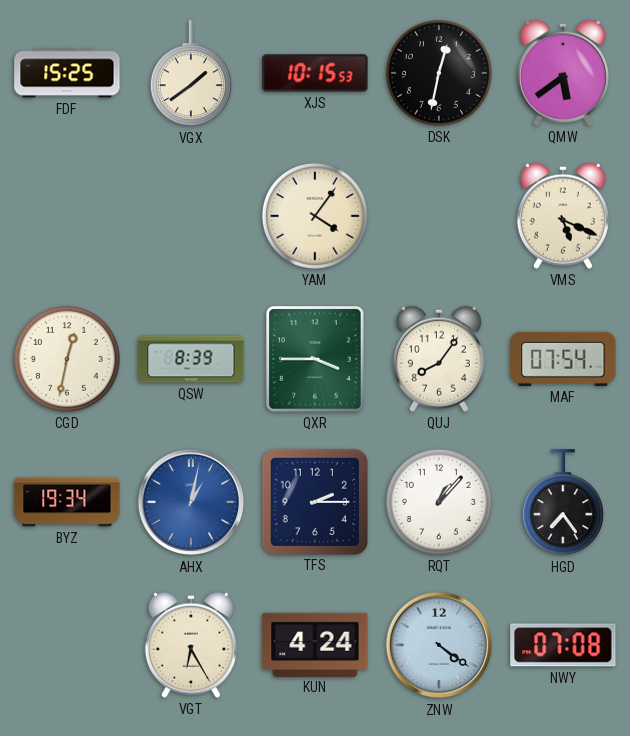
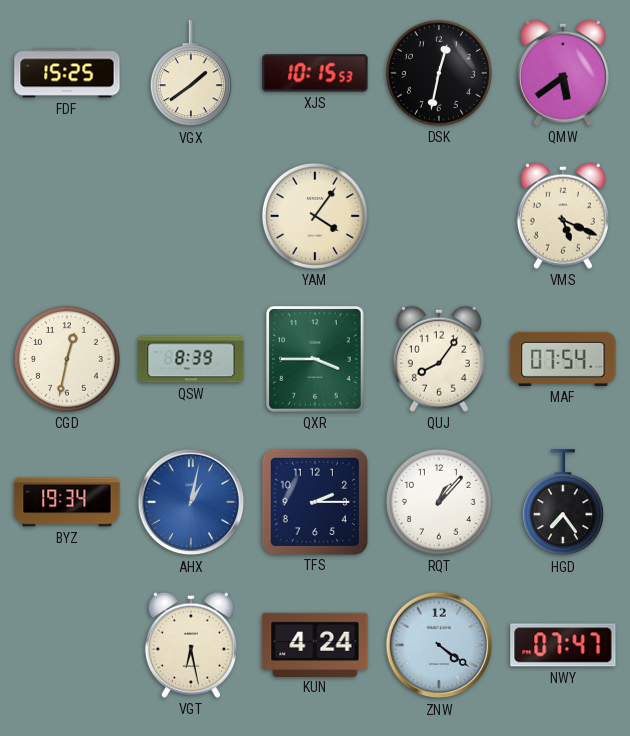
VGT: 6:25 -> 6:28
NWY: 07:08 -> 07:47
